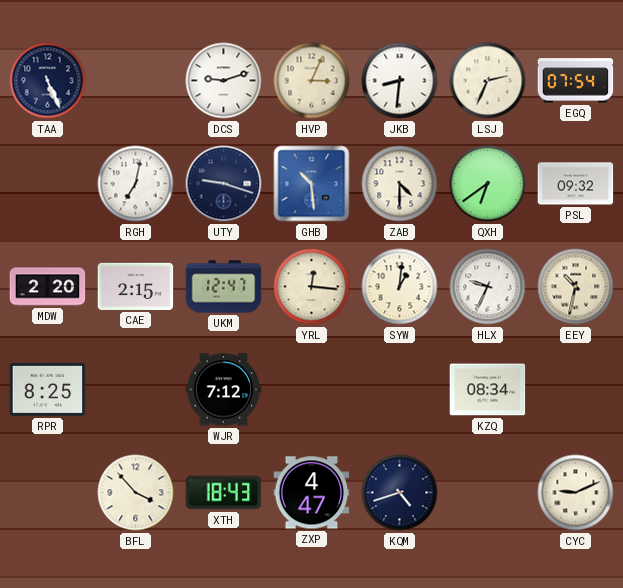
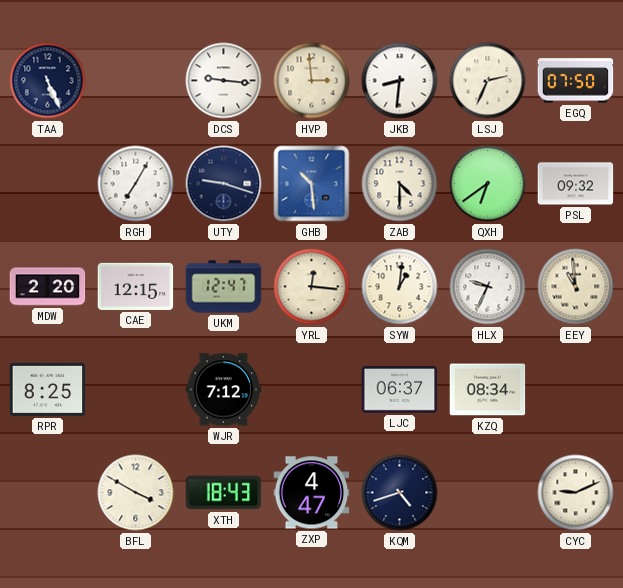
DCS: 9:12 -> 9:16
HVP: 3:04 -> 2:59
EGQ: 07:54 -> 07:50
RGH: 7:02 -> 7:05
CAE: 2:15 -> 12:15
EEY: 10:32 -> 10:59
LJC: none -> 06:37
BFL: 3:53 -> 3:50
